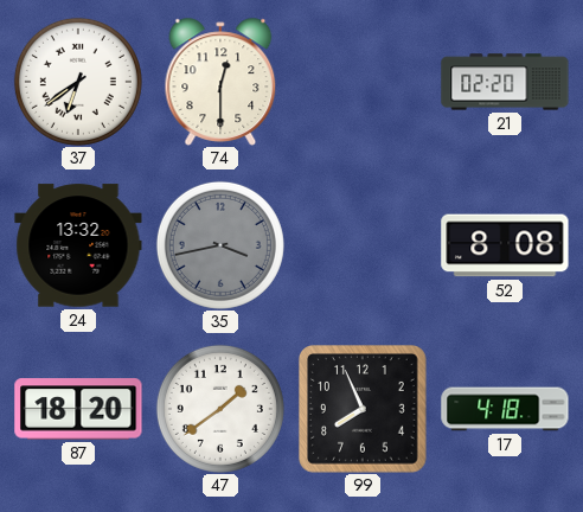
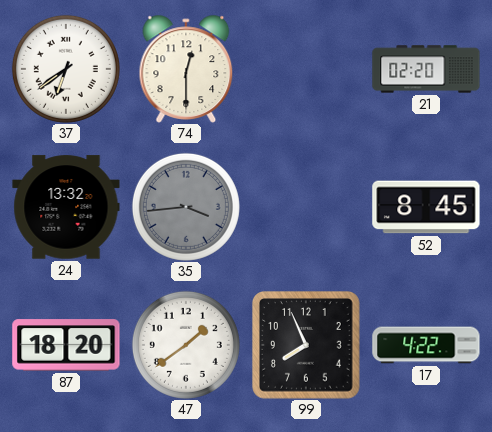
35: 3:43 -> 3:44
52: 8:08 -> 8:45
17: 4:18 -> 4:22
